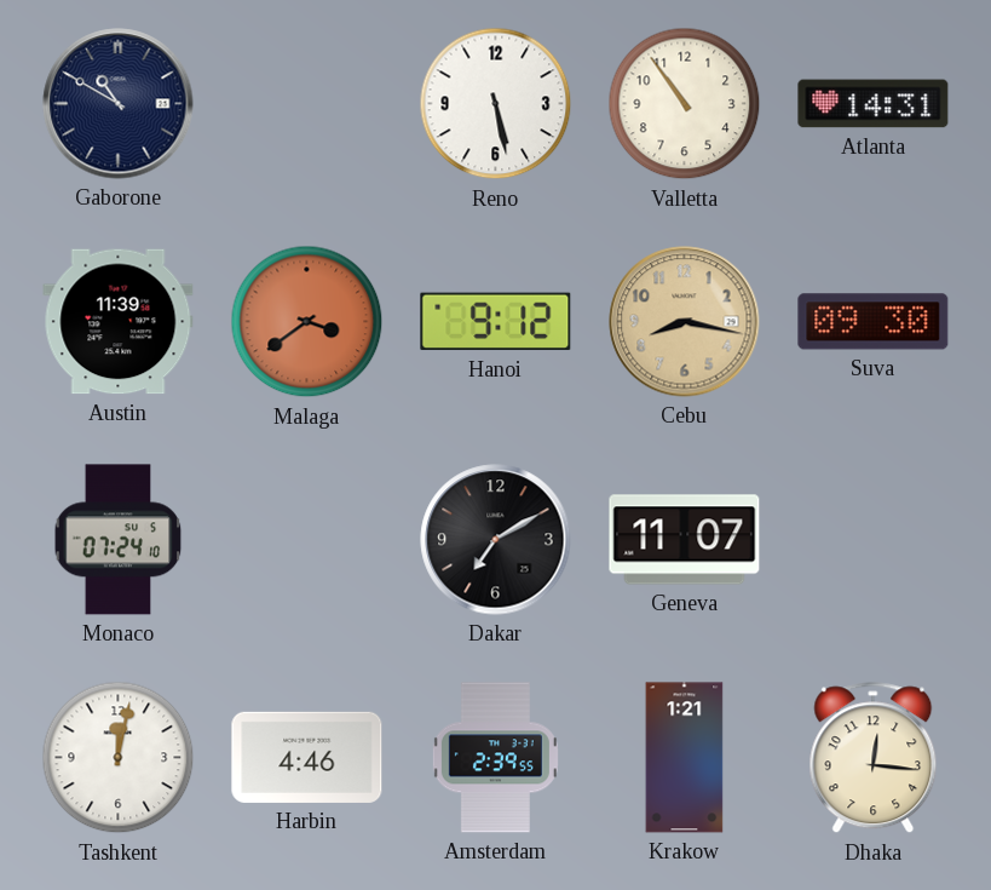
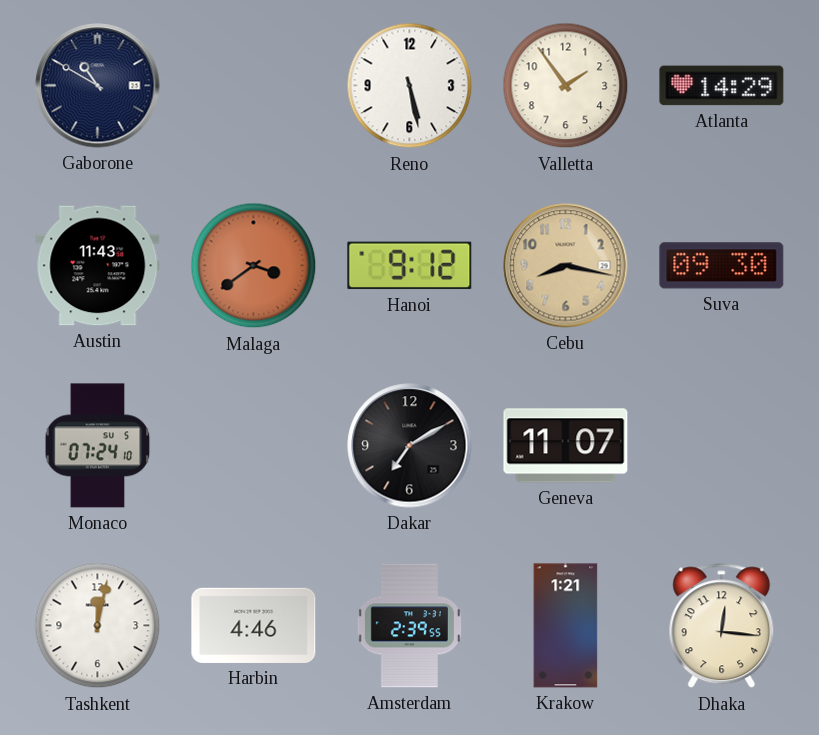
Valletta: 10:54 -> 1:54
Atlanta: 14:31 -> 14:29
Austin: 11:39 -> 11:43
